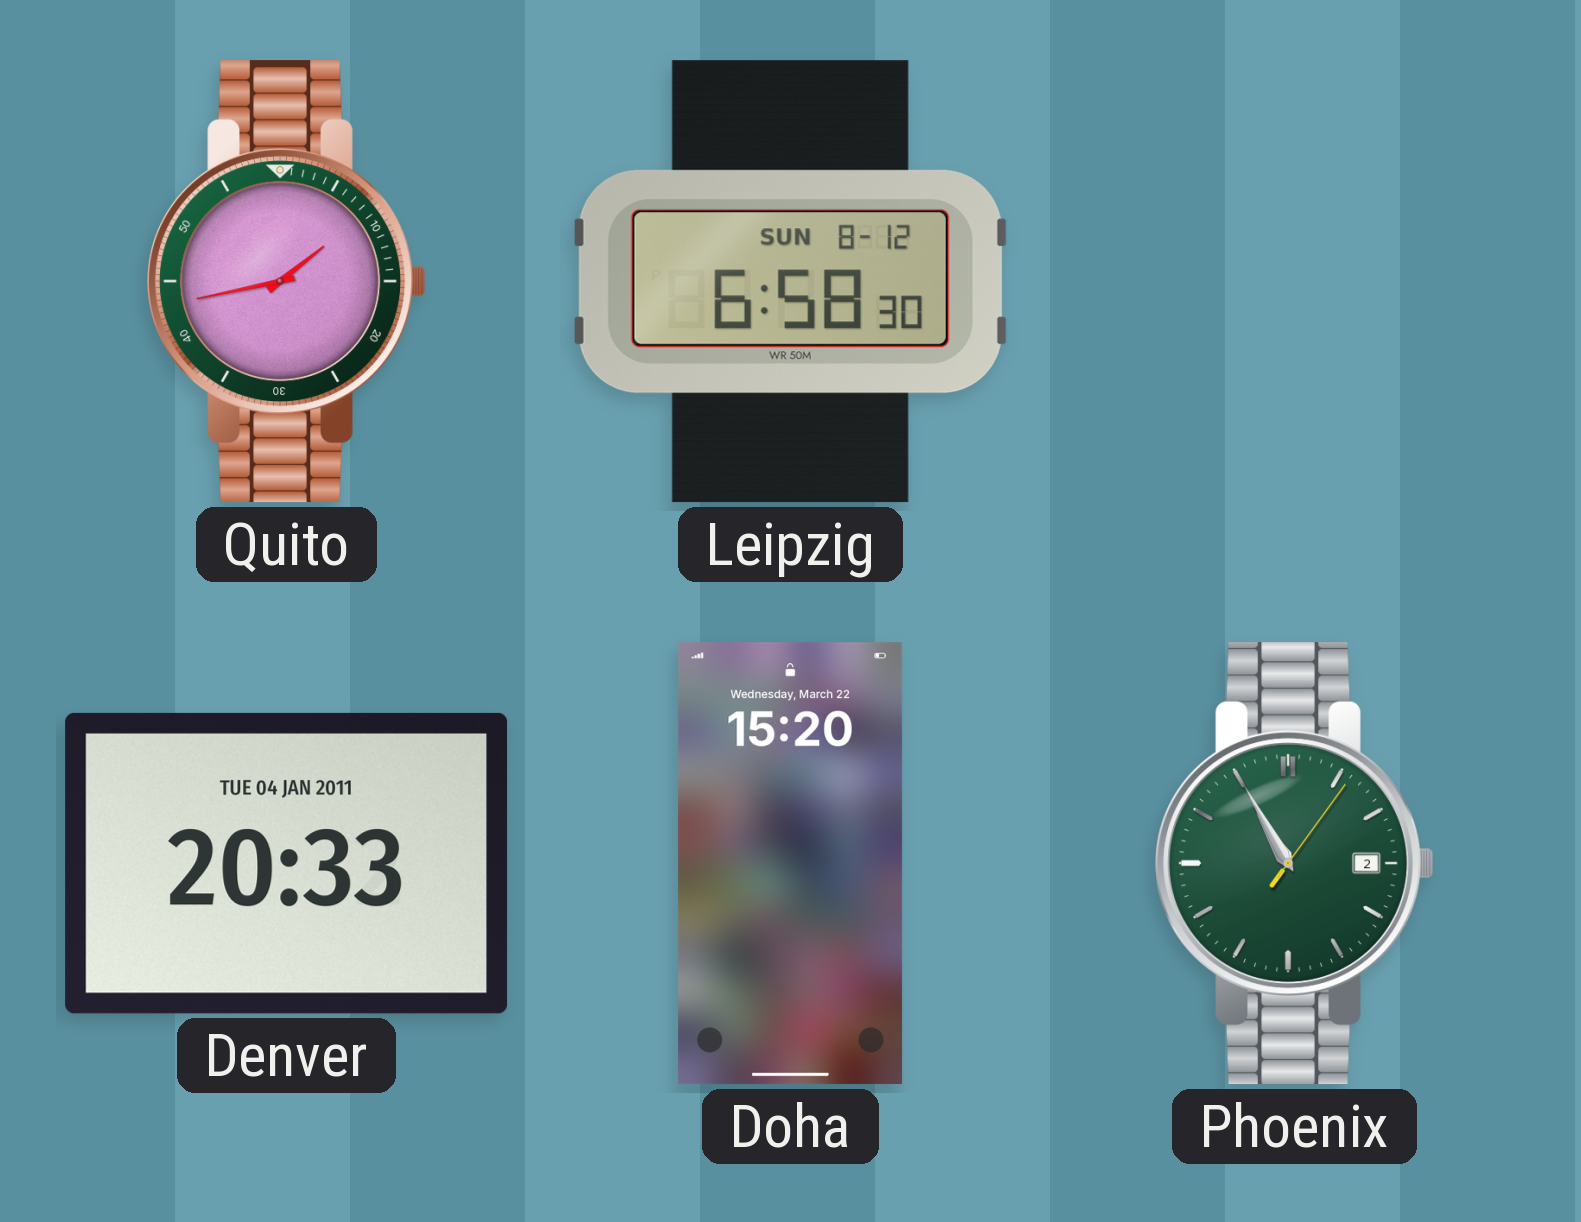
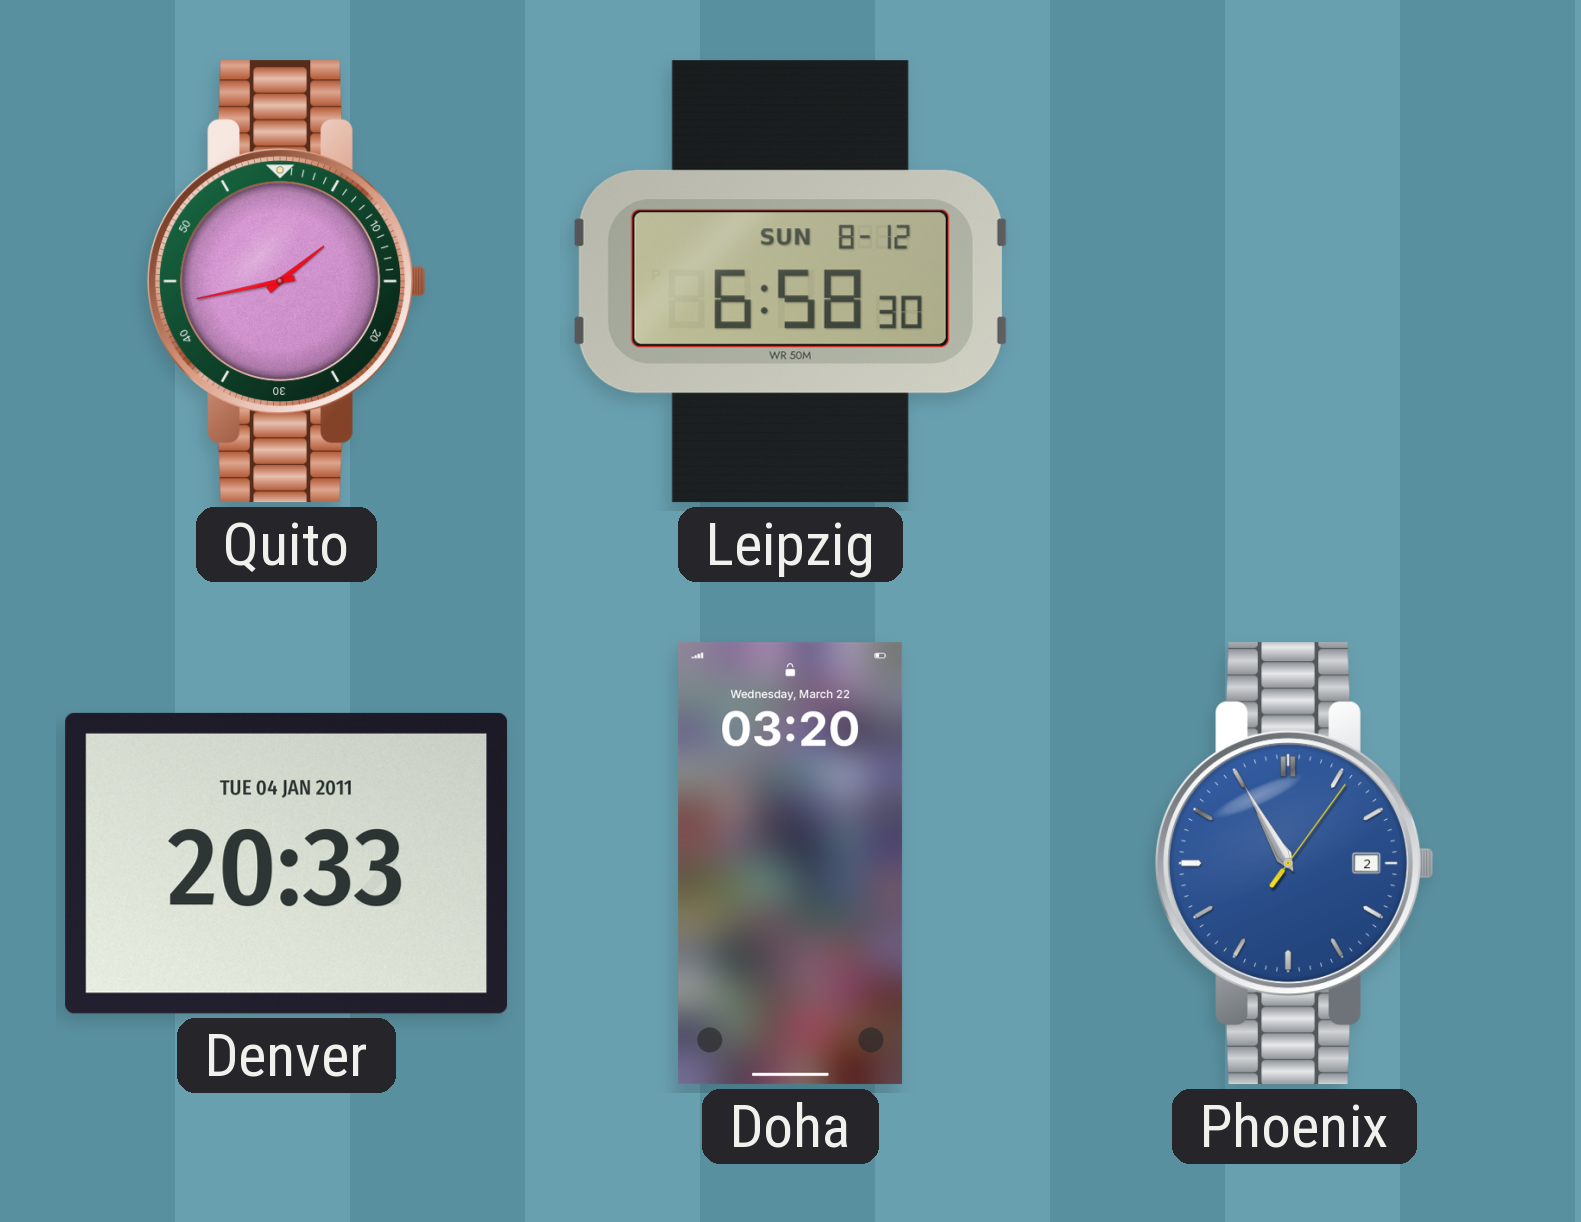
Doha: 15:20 -> 03:20
Phoenix dial: green -> blue
